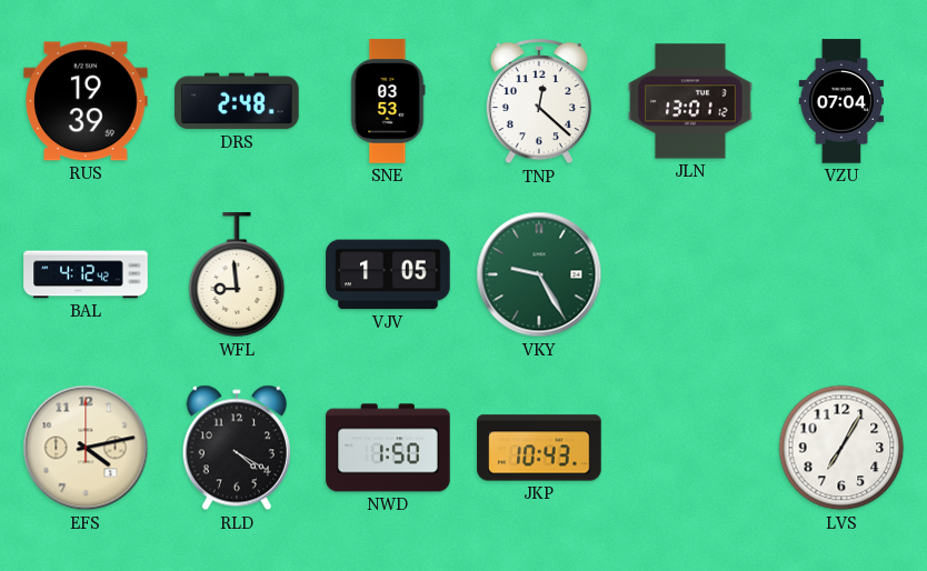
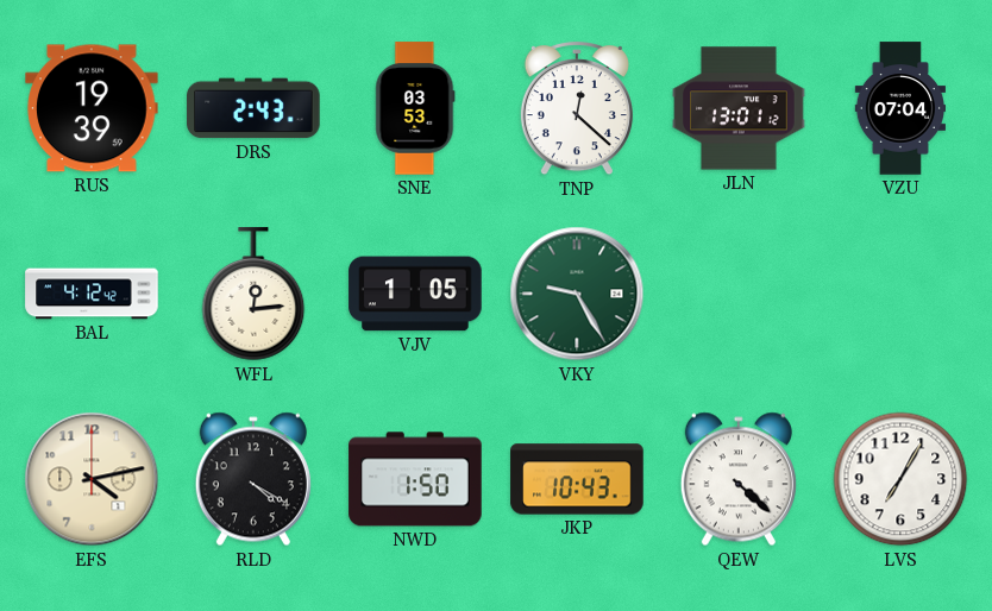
DRS: 2:48 -> 2:43
WFL: 8:59 -> 12:14
QEW: none -> 4:22
